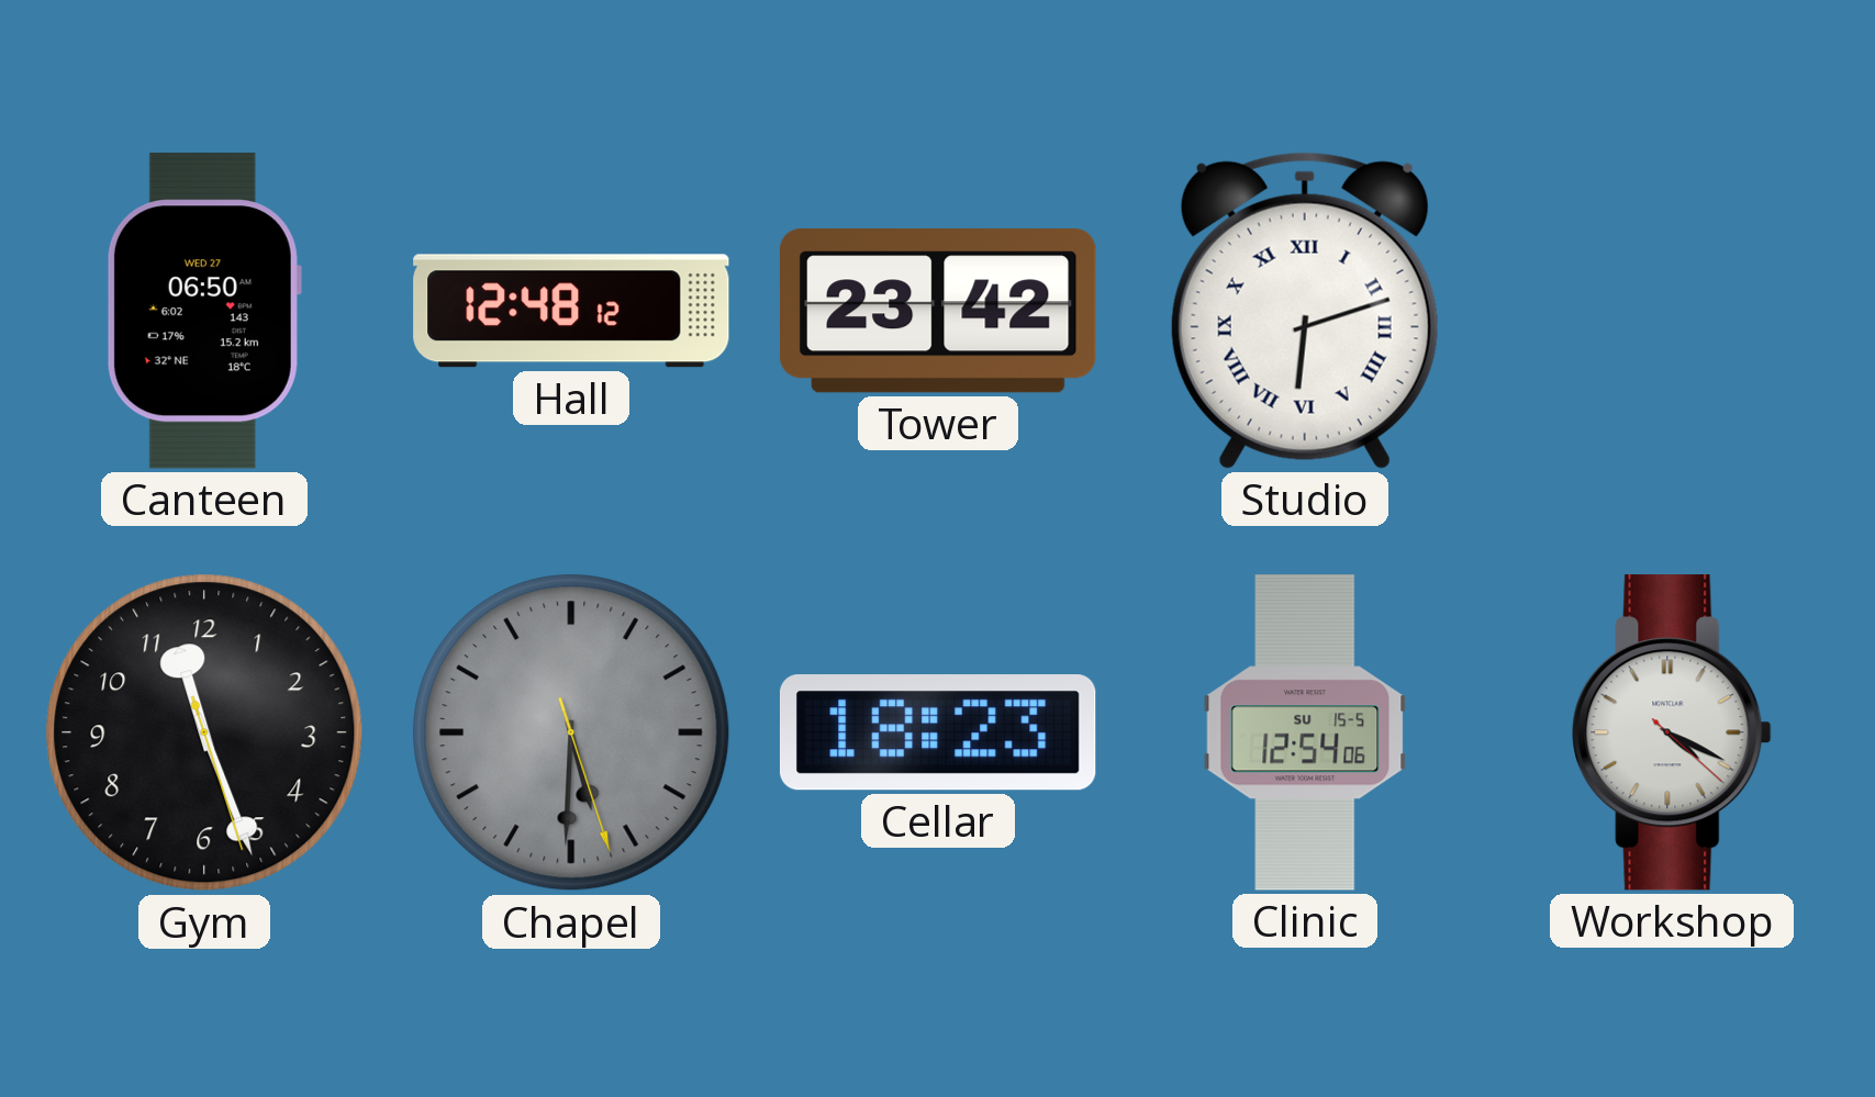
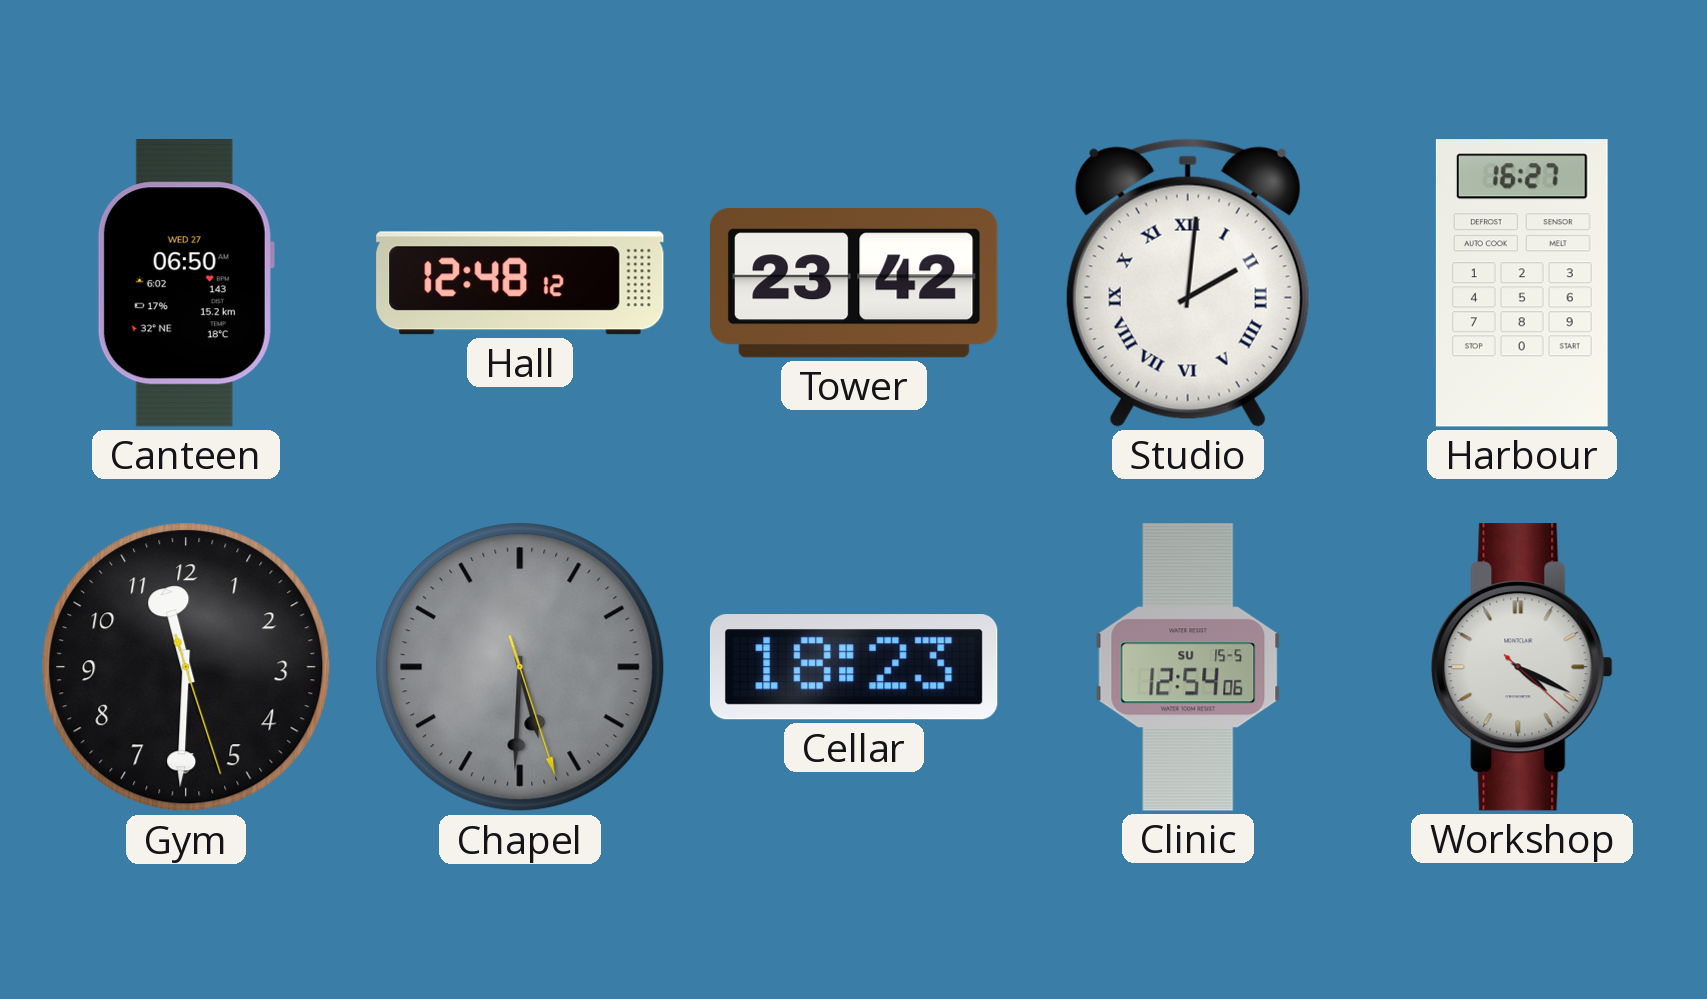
Studio: 6:12 -> 2:01
Harbour: none -> 16:27
Gym: 11:26 -> 11:30
